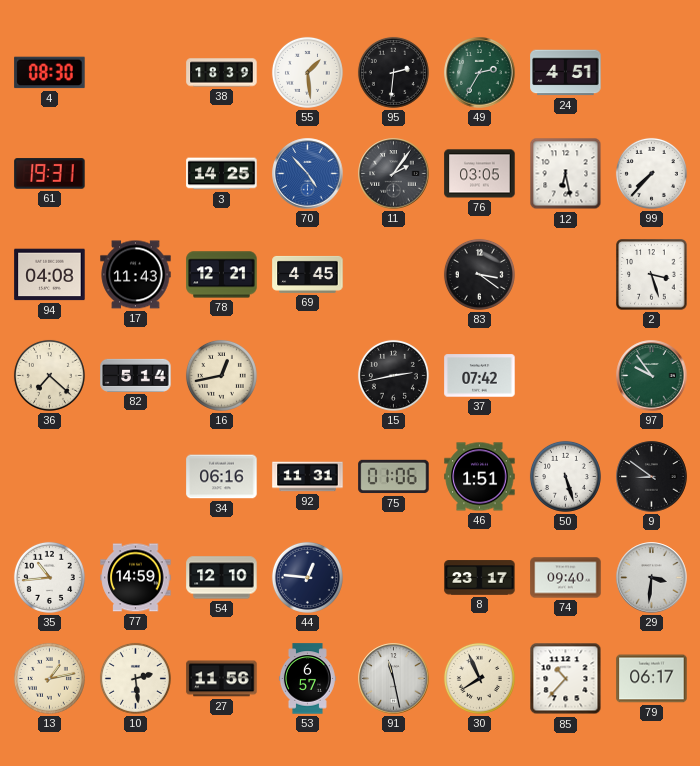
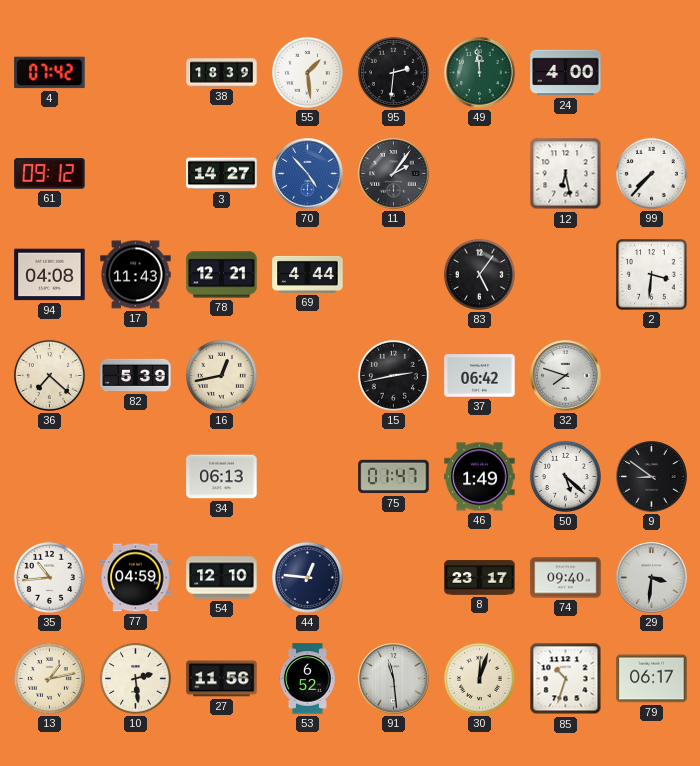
4: 08:30 -> 07:42
49: 2:35 -> 11:59
24: 4:51 -> 4:00
61: 19:31 -> 09:12
3: 14:25 -> 14:27
76: 03:05 -> none
69: 4:45 -> 4:44
83: 3:21 -> 5:06
2: 3:27 -> 3:31
82: 5:14 -> 5:39
37: 07:42 -> 06:42
32: none -> 7:48
97: 9:54 -> none
34: 06:16 -> 06:13
92: 11:31 -> none
75: 01:06 -> 01:47
46: 1:51 -> 1:49
50: 5:27 -> 5:22
77: 14:59 -> 04:59
53: 6:57 -> 6:52
91: 11:28 -> 11:29
30: 7:56 -> 12:03
85: 10:37 -> 10:33
